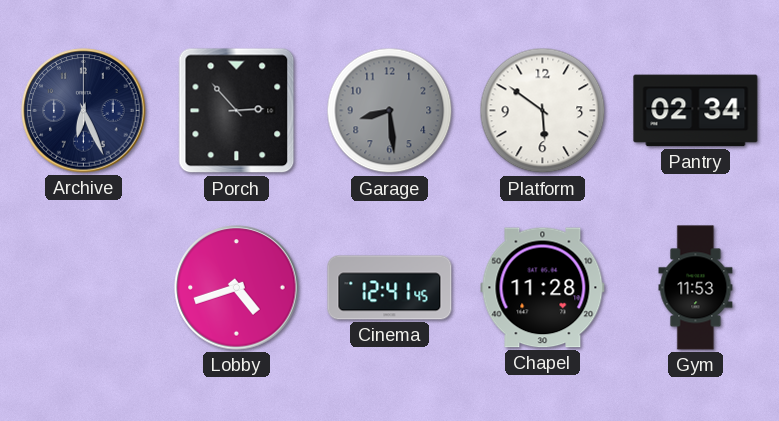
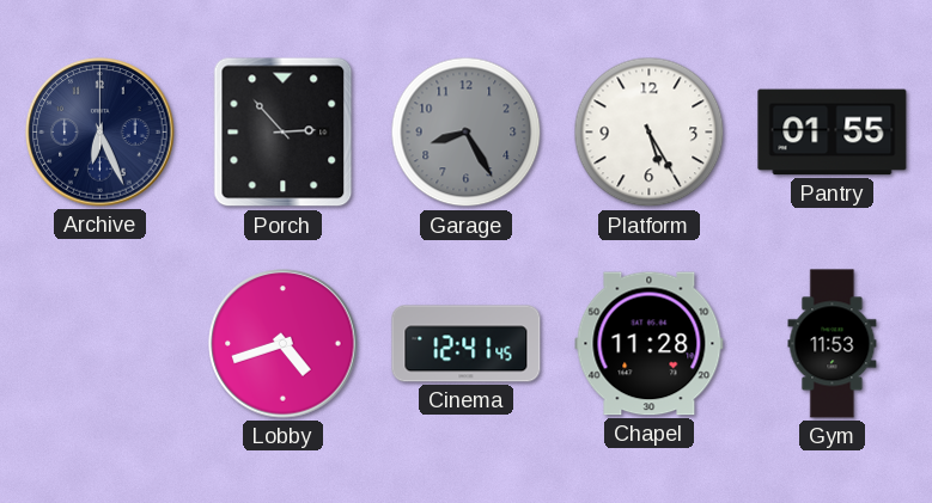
Garage: 8:29 -> 8:25
Platform: 5:51 -> 5:25
Pantry: 02:34 -> 01:55
